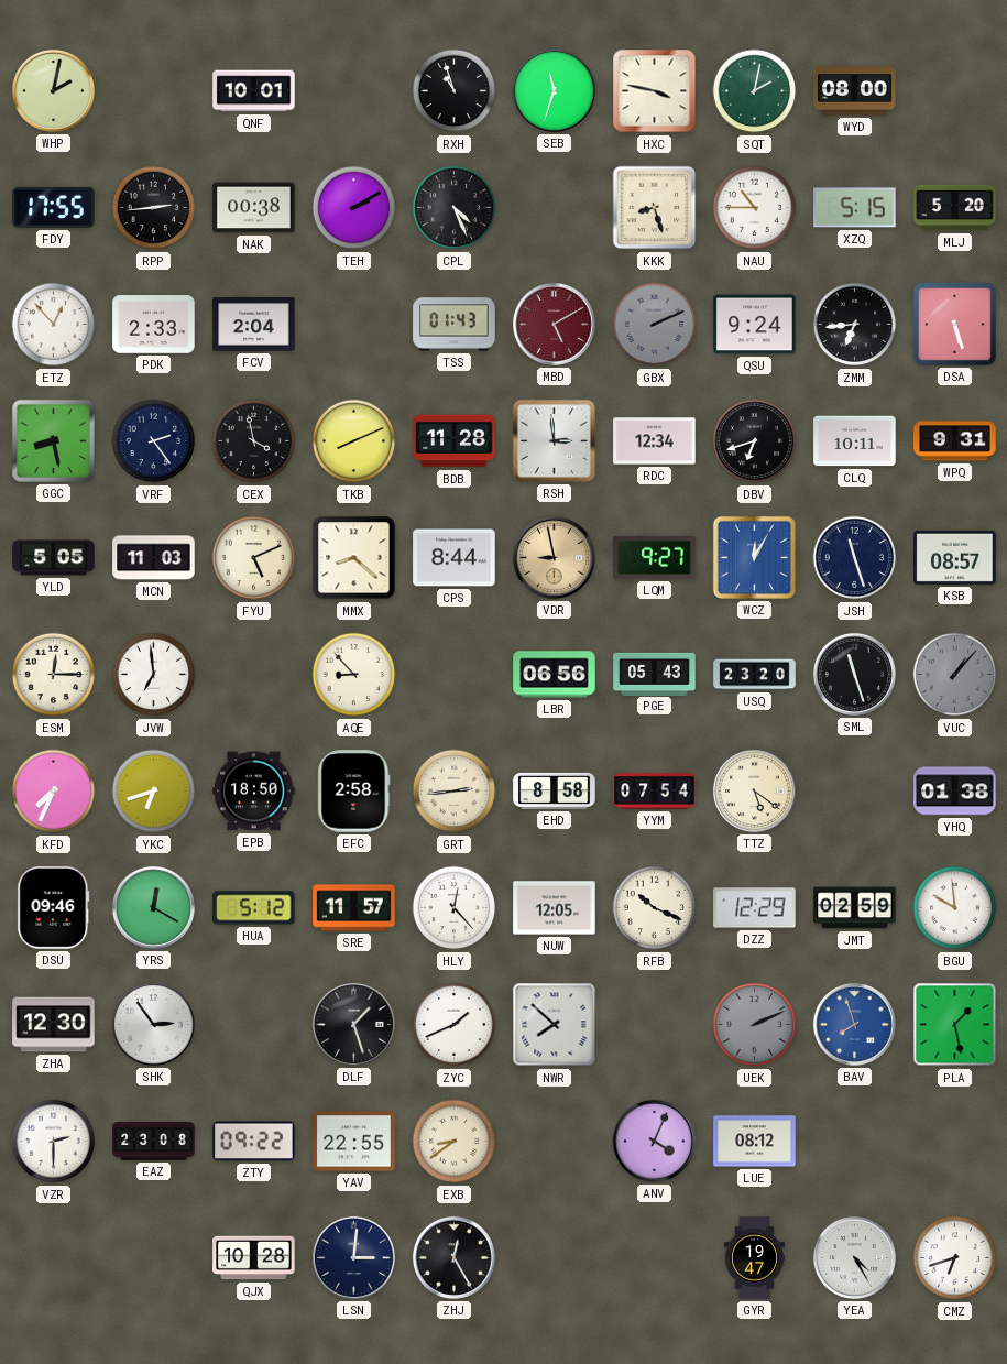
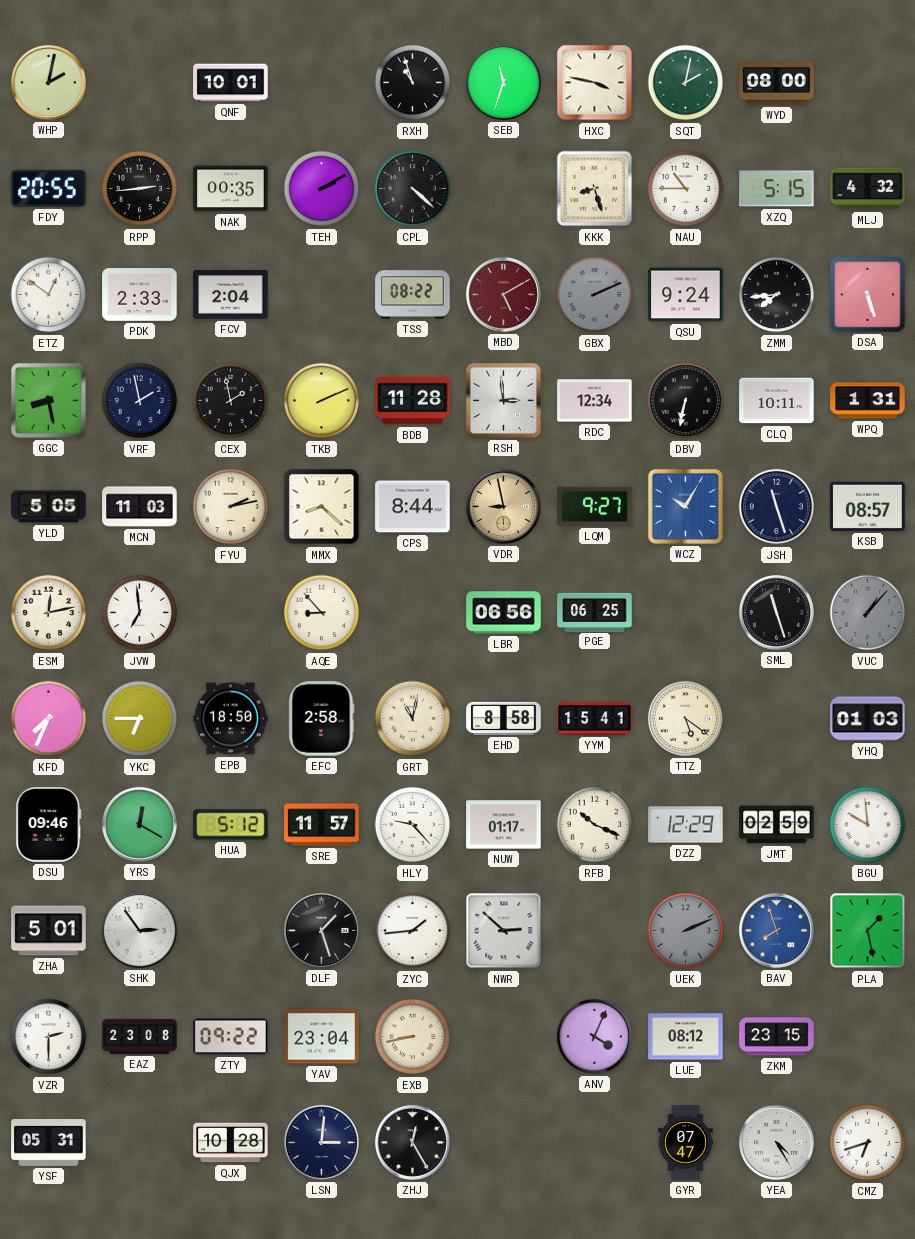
FDY: 17:55 -> 20:55
NAK: 00:38 -> 00:35
CPL: 4:26 -> 4:22
MLJ: 5:20 -> 4:32
ETZ: 12:53 -> 12:51
TSS: 01:43 -> 08:22
ZMM: 6:44 -> 7:44
VRF: 2:24 -> 1:58
CEX: 3:58 -> 1:58
TKB: 8:11 -> 2:11
DBV: 6:42 -> 6:32
WPQ: 9:31 -> 1:31
FYU: 5:11 -> 2:13
WCZ: 12:05 -> 10:05
ESM: 12:15 -> 12:13
PGE: 05:43 -> 06:25
USQ: 23:20 -> none
YKC: 6:42 -> 6:45
GRT: 2:44 -> 11:02
YYM: 07:54 -> 15:41
YHQ: 01:38 -> 01:03
HLY: 12:23 -> 9:23
NUW: 12:05 -> 01:17
ZHA: 12:30 -> 5:01
ZYC: 1:41 -> 1:44
NWR: 7:52 -> 2:52
YAV: 22:55 -> 23:04
EXB: 8:39 -> 8:43
ZKM: none -> 23:15
YSF: none -> 05:31
GYR: 19:47 -> 07:47
